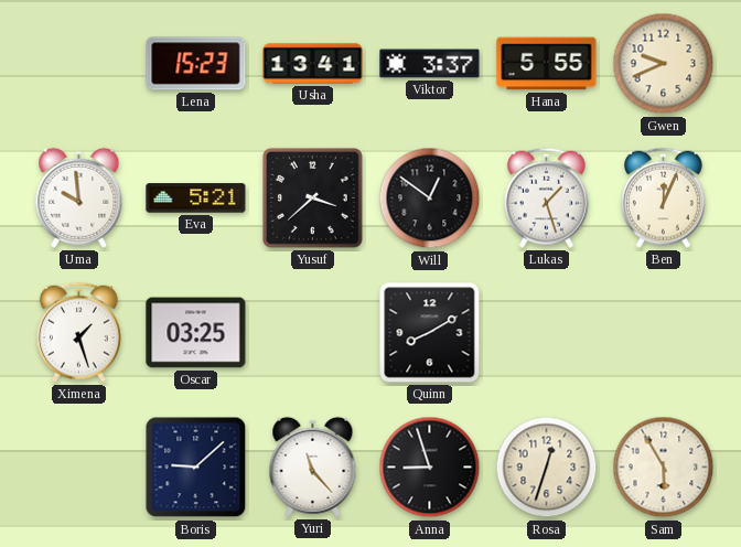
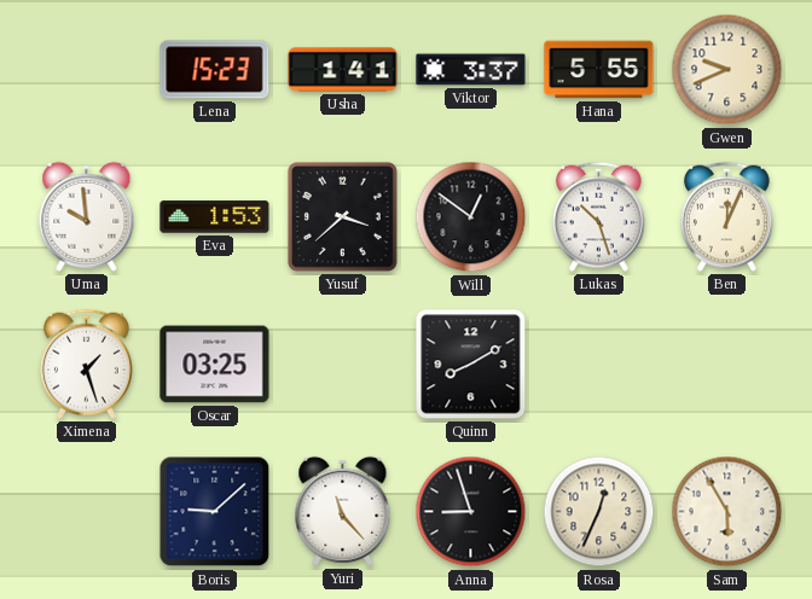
Usha: 13:41 -> 1:41
Eva: 5:21 -> 1:53
Lukas: 1:27 -> 10:27
Rosa: 12:33 -> 12:34
